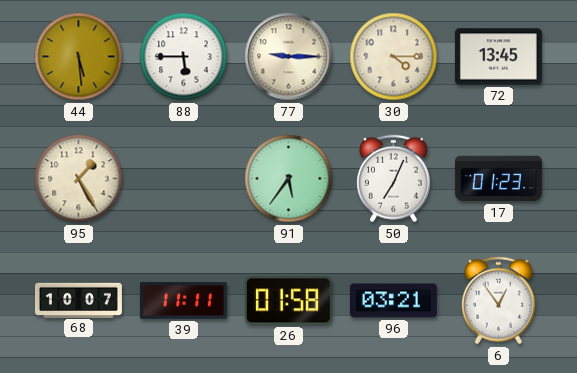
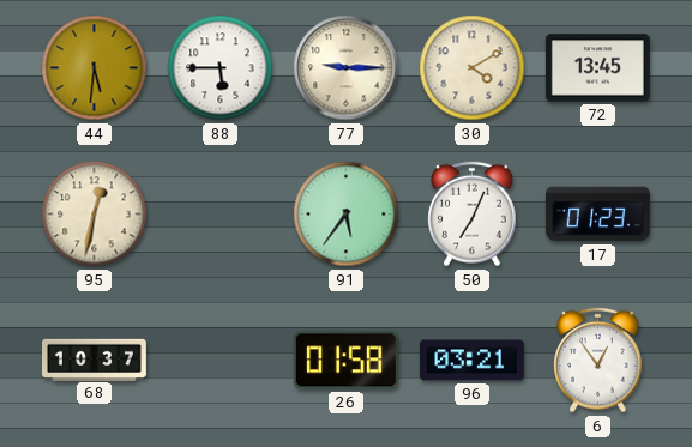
44: 5:29 -> 5:31
30: 4:15 -> 4:10
95: 1:25 -> 12:32
68: 10:07 -> 10:37
39: 11:11 -> none
